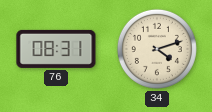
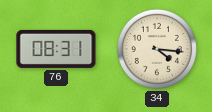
34: 4:12 -> 4:16
